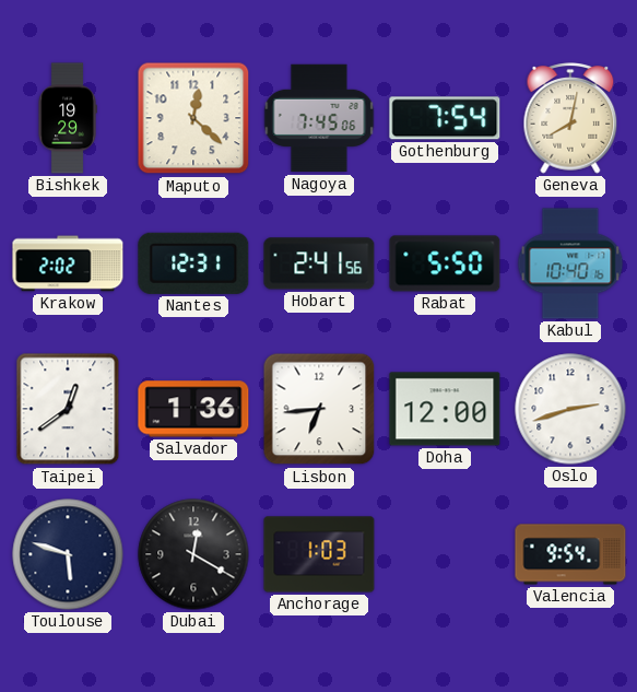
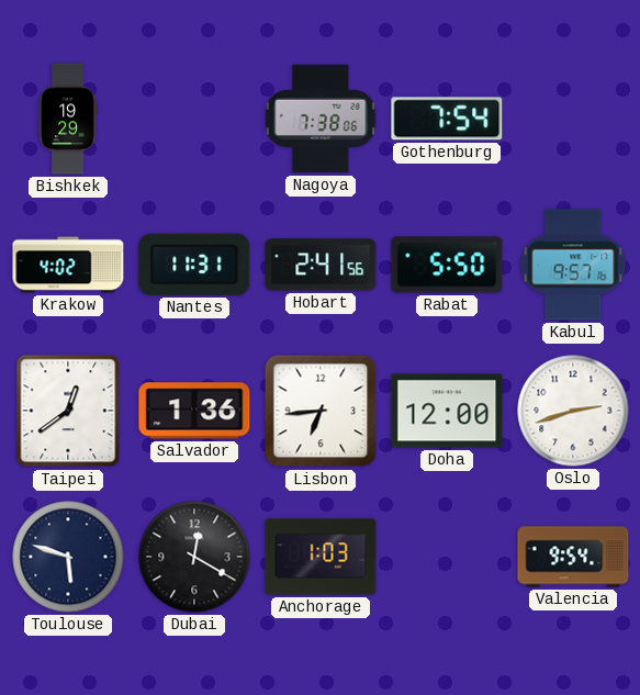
Maputo: 12:22 -> none
Nagoya: 7:45 -> 7:38
Geneva: 8:02 -> none
Krakow: 2:02 -> 4:02
Nantes: 12:31 -> 11:31
Kabul: 10:40 -> 9:57
